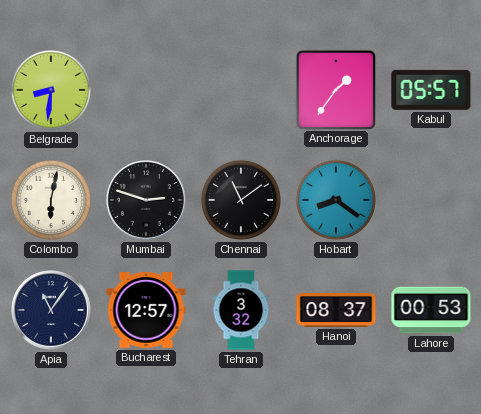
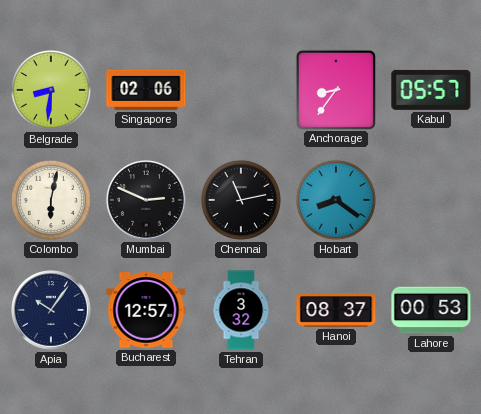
Singapore: none -> 02:06
Anchorage: 1:36 -> 8:36
Mumbai: 2:48 -> 2:49
Chennai: 11:09 -> 11:13
Apia: 11:06 -> 10:06
